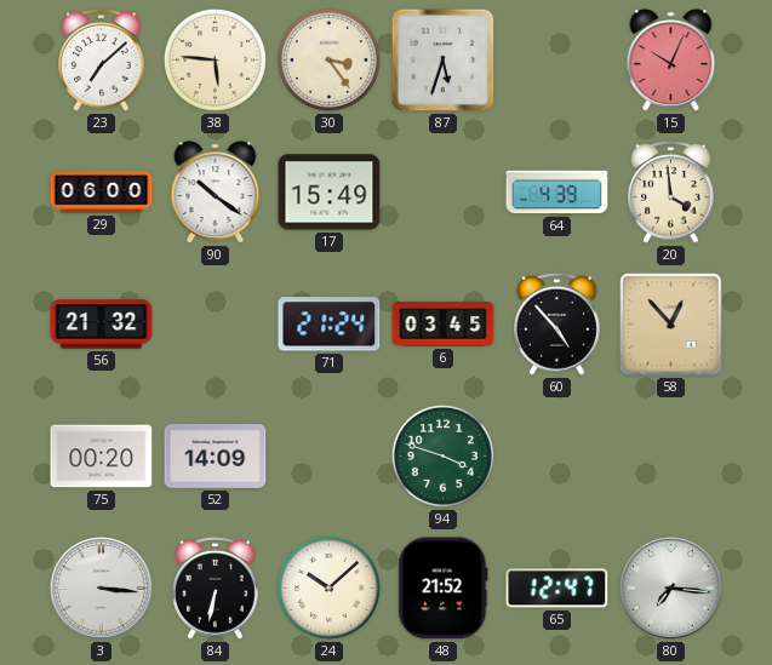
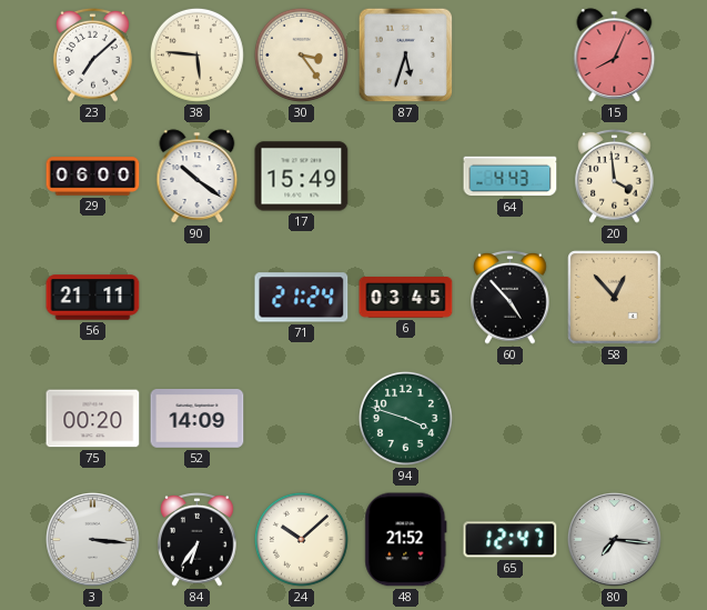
15: 10:04 -> 8:04
64: 4:39 -> 4:43
56: 21:32 -> 21:11
84: 6:32 -> 6:36
